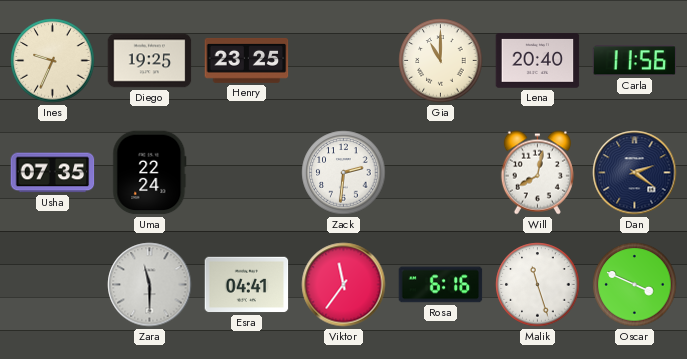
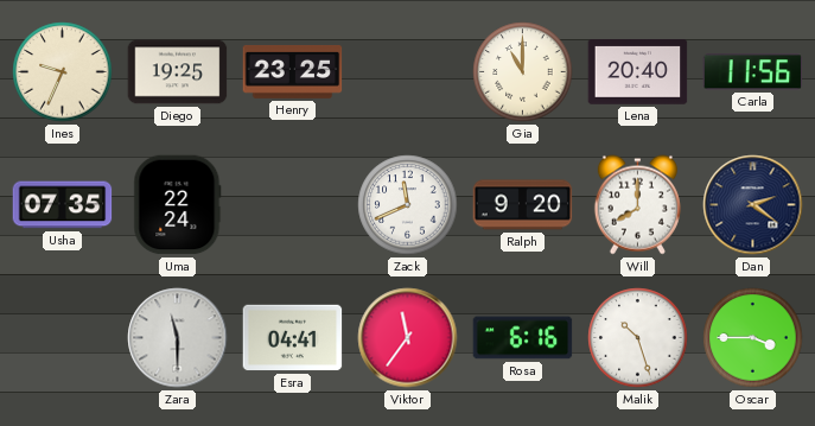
Zack: 2:31 -> 11:41
Ralph: none -> 9:20
Will: 8:02 -> 8:00
Malik: 11:27 -> 10:27
Oscar: 3:49 -> 3:45
